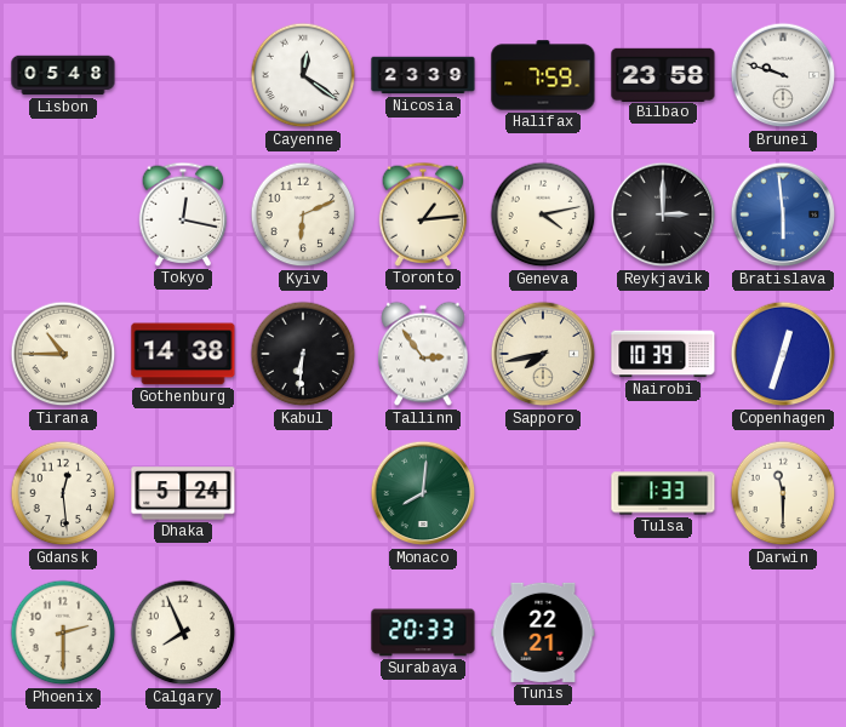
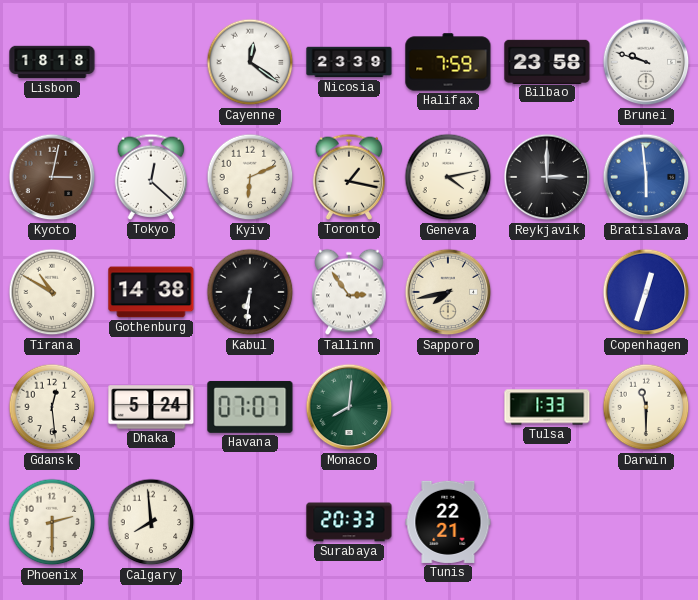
Lisbon: 05:48 -> 18:18
Kyoto: none -> 3:02
Tokyo: 12:17 -> 12:22
Toronto: 1:14 -> 1:17
Tirana: 10:45 -> 10:50
Nairobi: 10:39 -> none
Havana: none -> 07:07
Calgary: 7:56 -> 7:59
